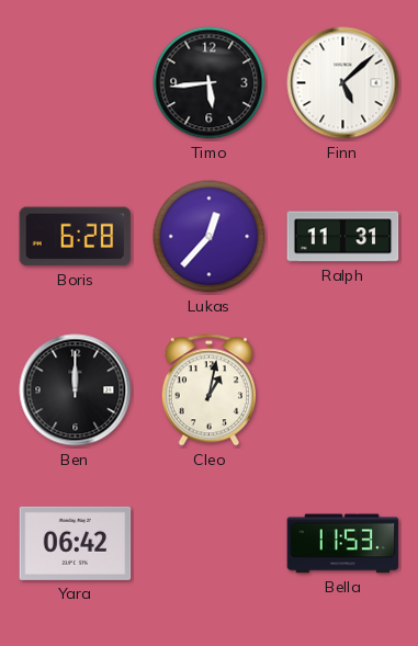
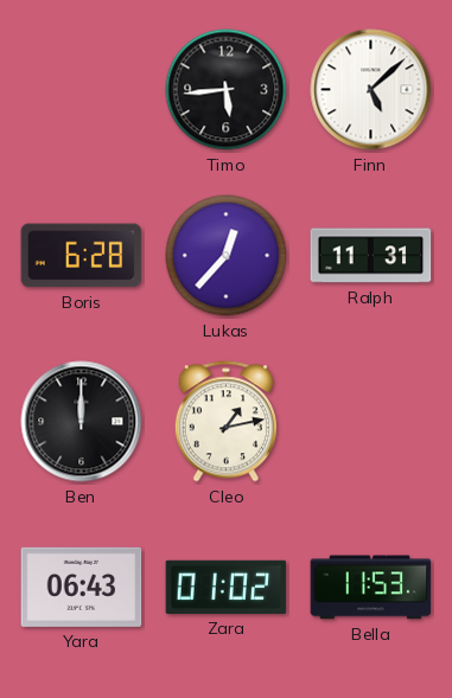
Cleo: 1:02 -> 1:13
Yara: 06:42 -> 06:43
Zara: none -> 01:02
